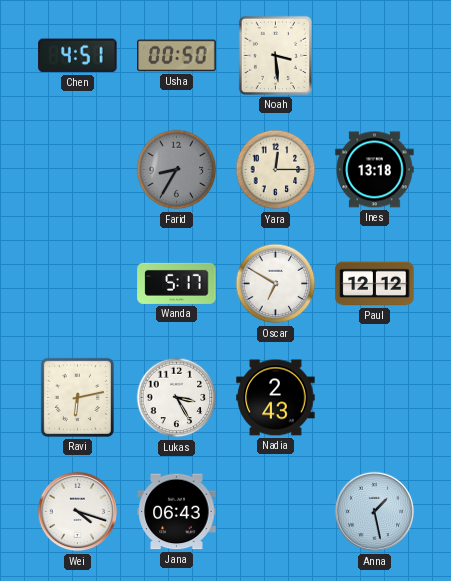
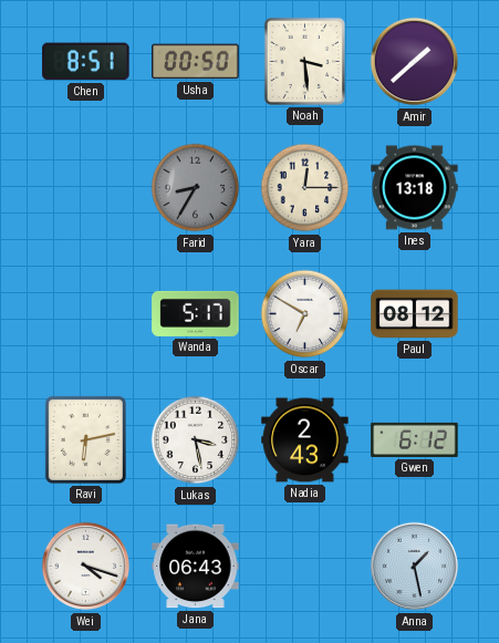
Chen: 4:51 -> 8:51
Amir: none -> 1:38
Paul: 12:12 -> 08:12
Lukas: 3:25 -> 3:28
Gwen: none -> 6:12
